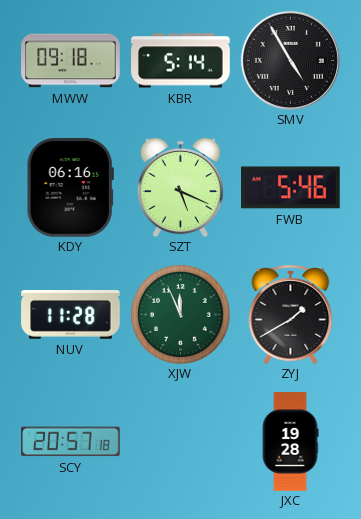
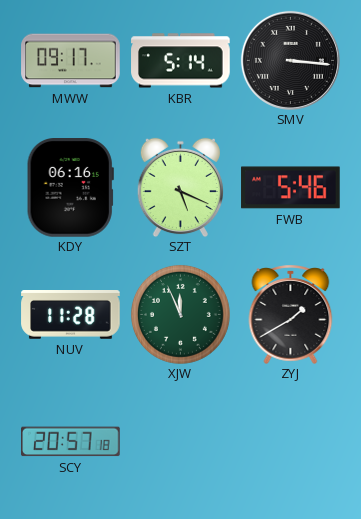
MWW: 09:18 -> 09:17
SMV: 4:55 -> 3:16
JXC: 19:28 -> none
